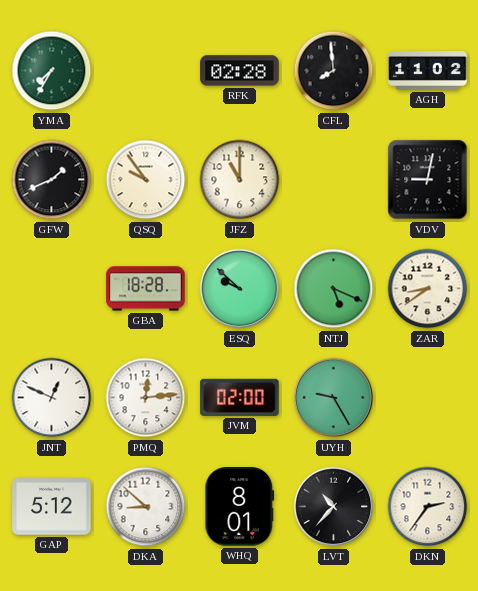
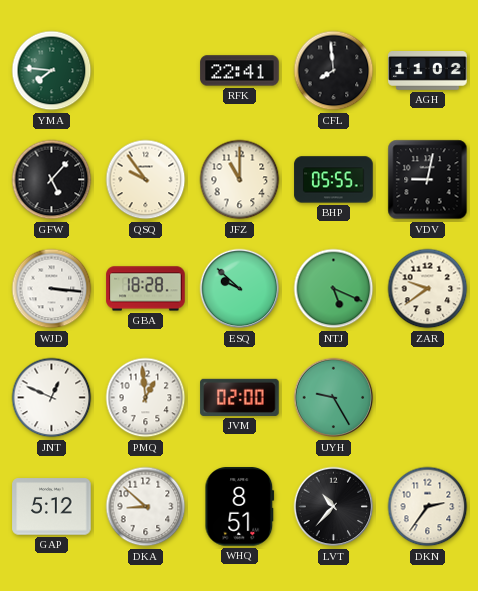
YMA: 7:35 -> 7:46
RFK: 02:28 -> 22:41
GFW: 1:41 -> 5:07
BHP: none -> 05:55
WJD: none -> 3:16
ZAR: 8:39 -> 9:39
PMQ: 12:14 -> 12:59
WHQ: 8:01 -> 8:51
